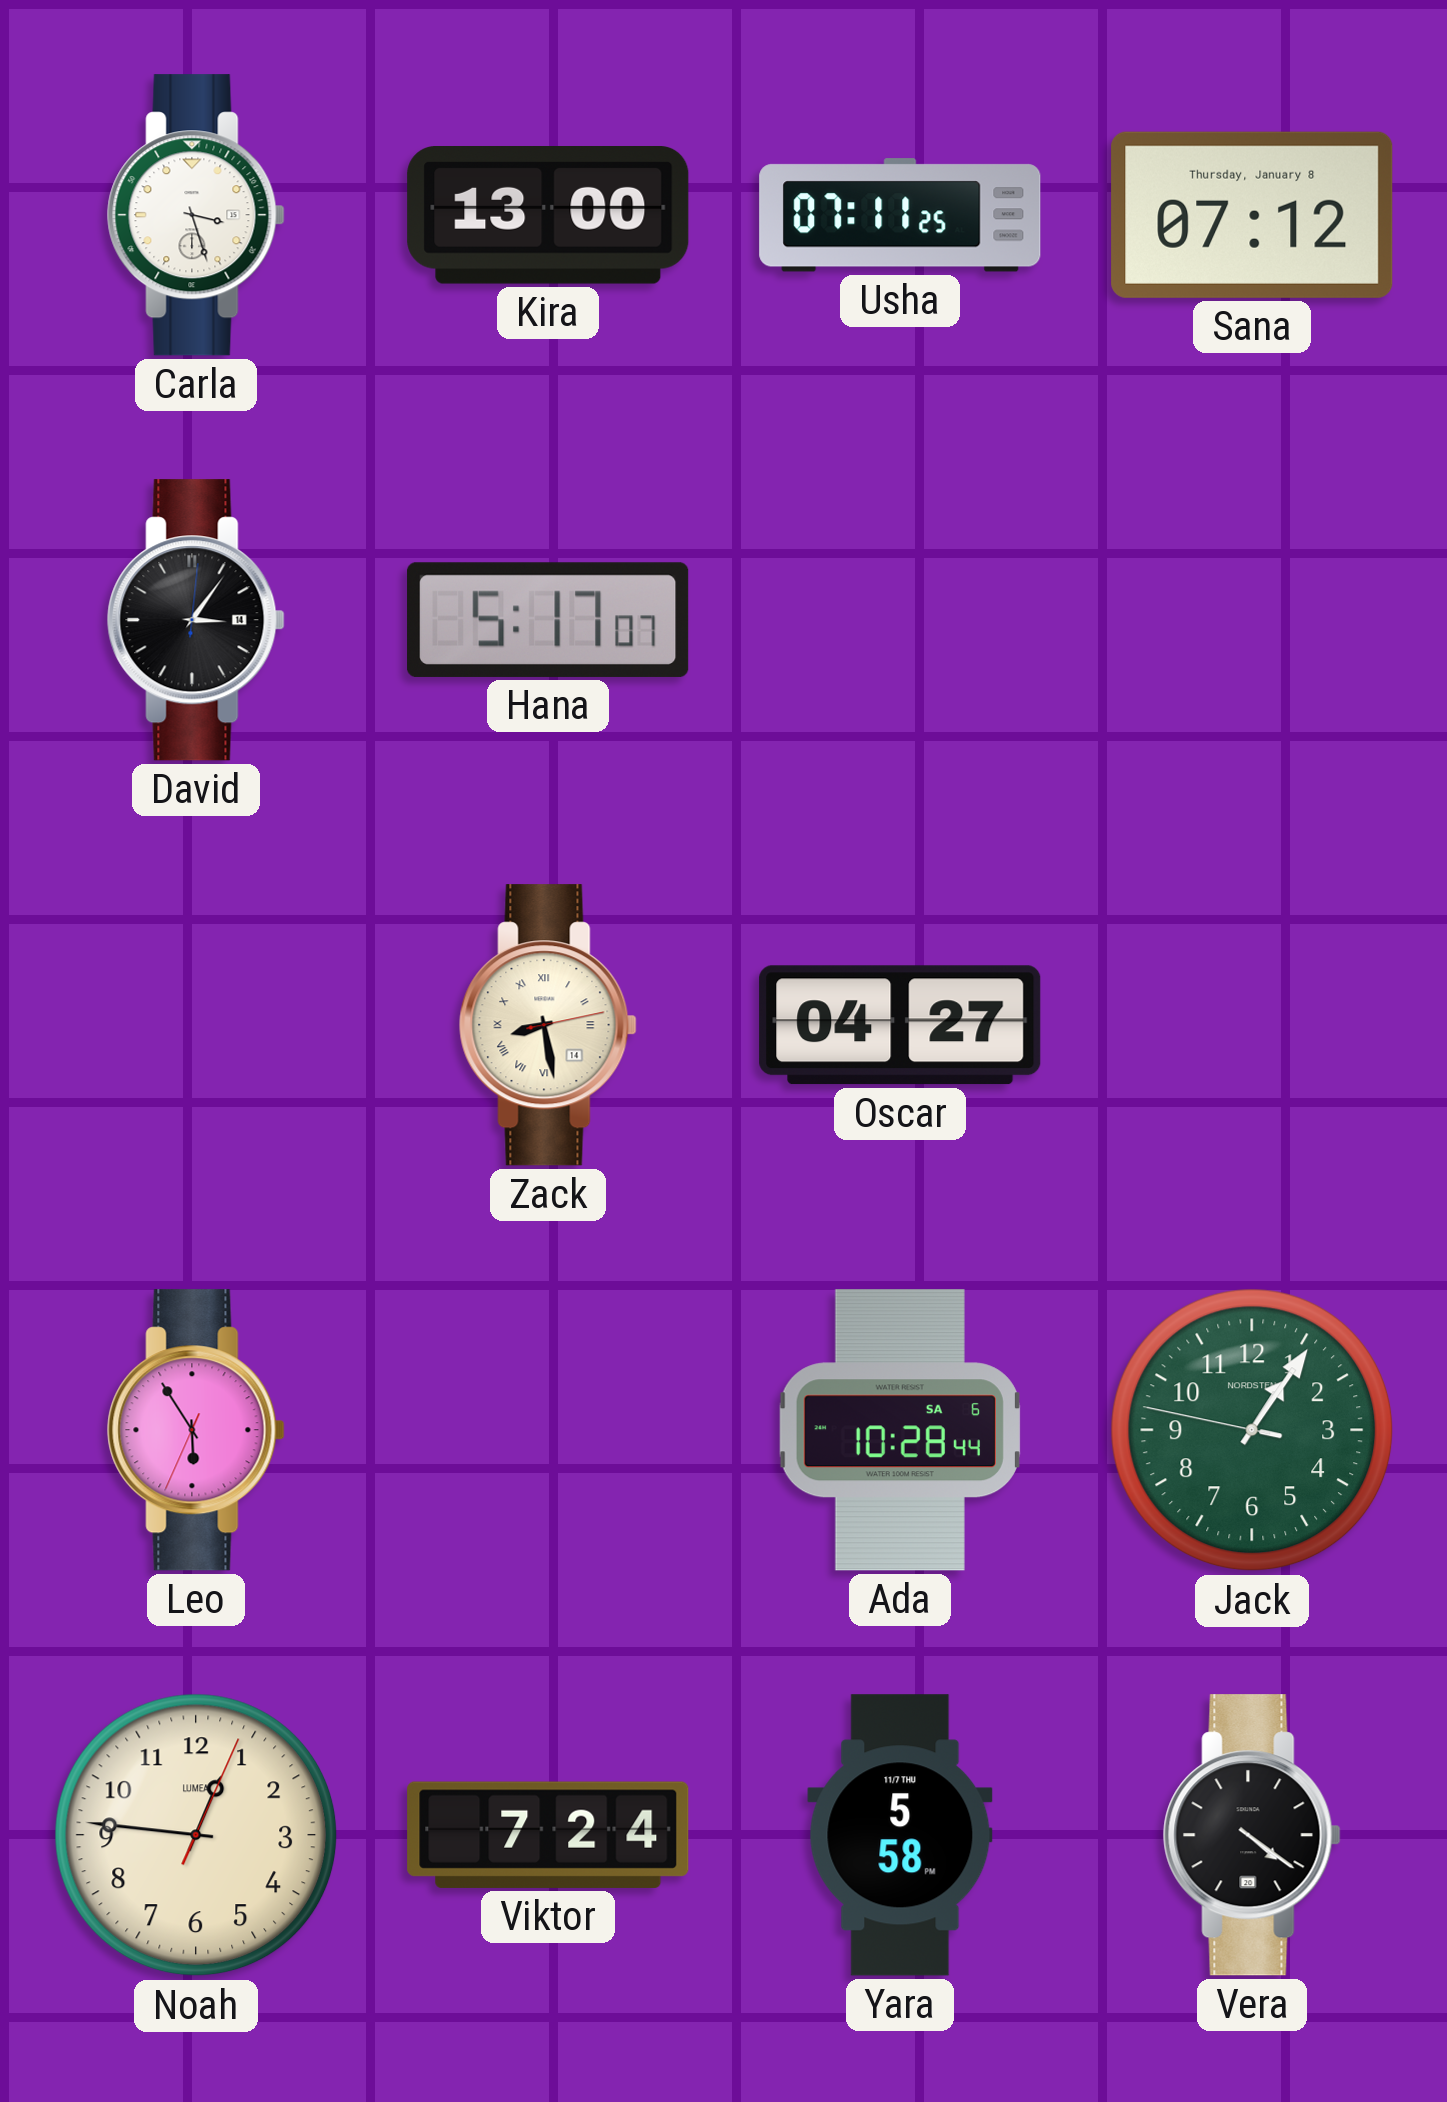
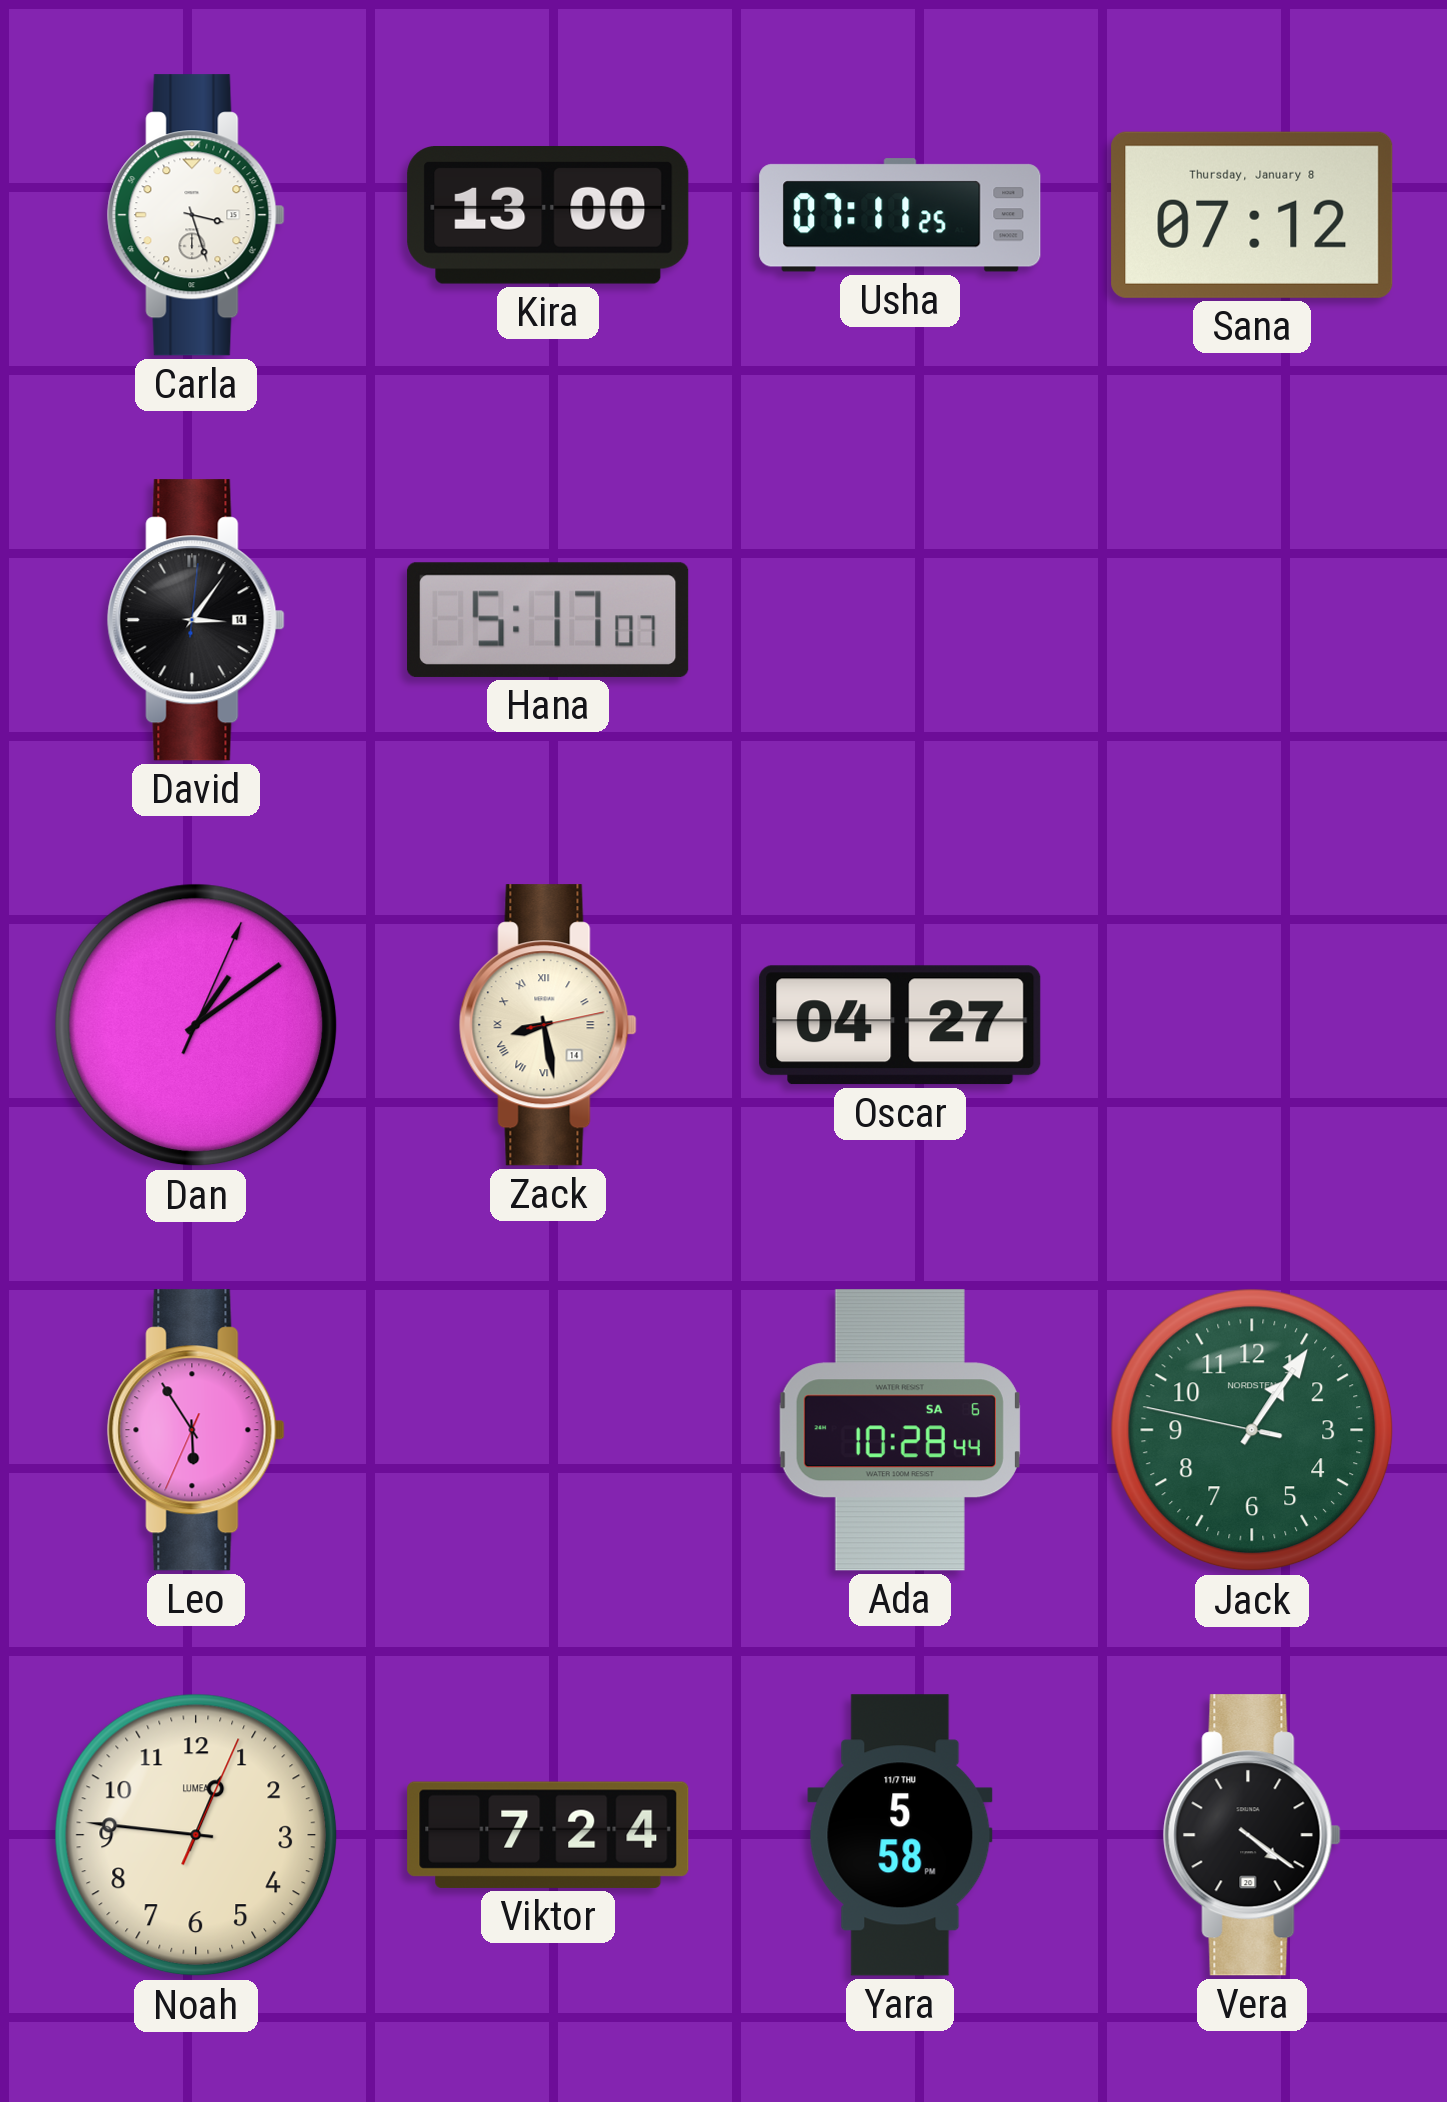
Dan: none -> 1:09
